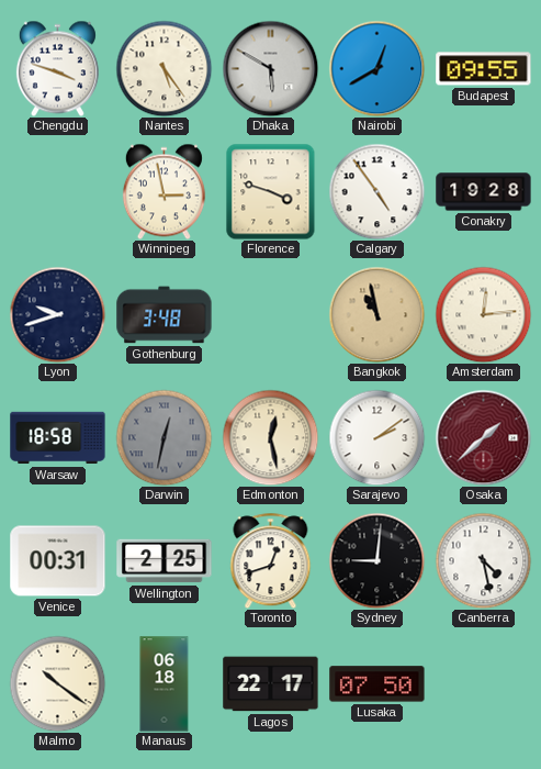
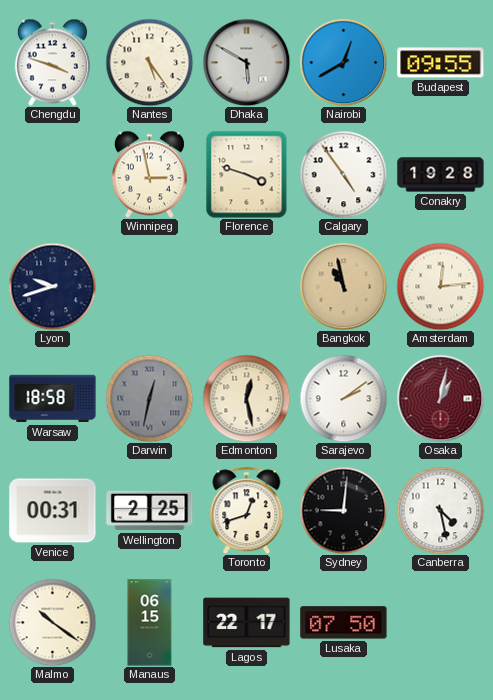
Gothenburg: 3:48 -> none
Osaka: 1:38 -> 1:02
Manaus: 06:18 -> 06:15
